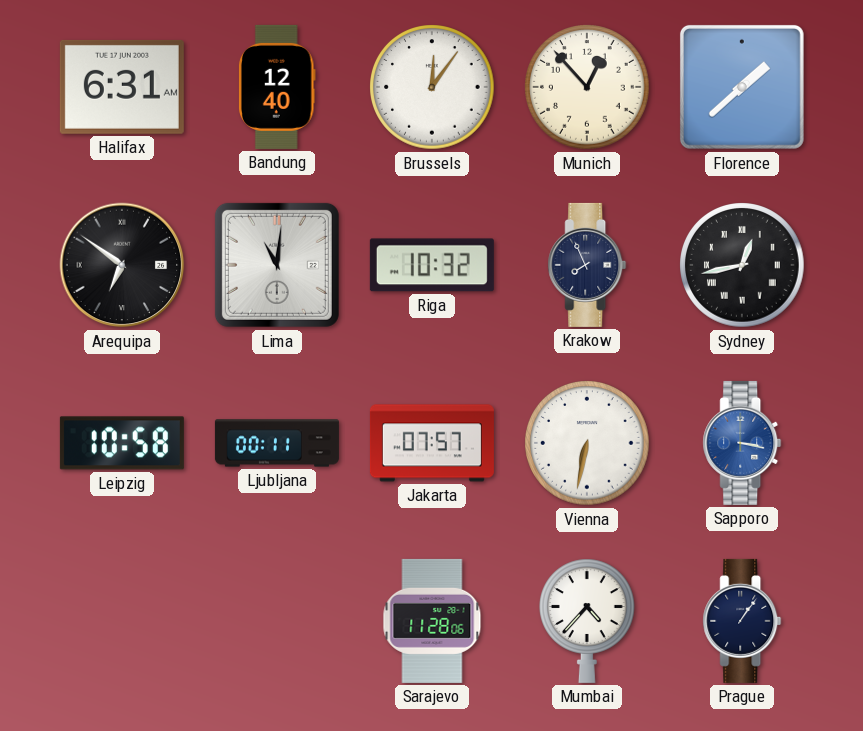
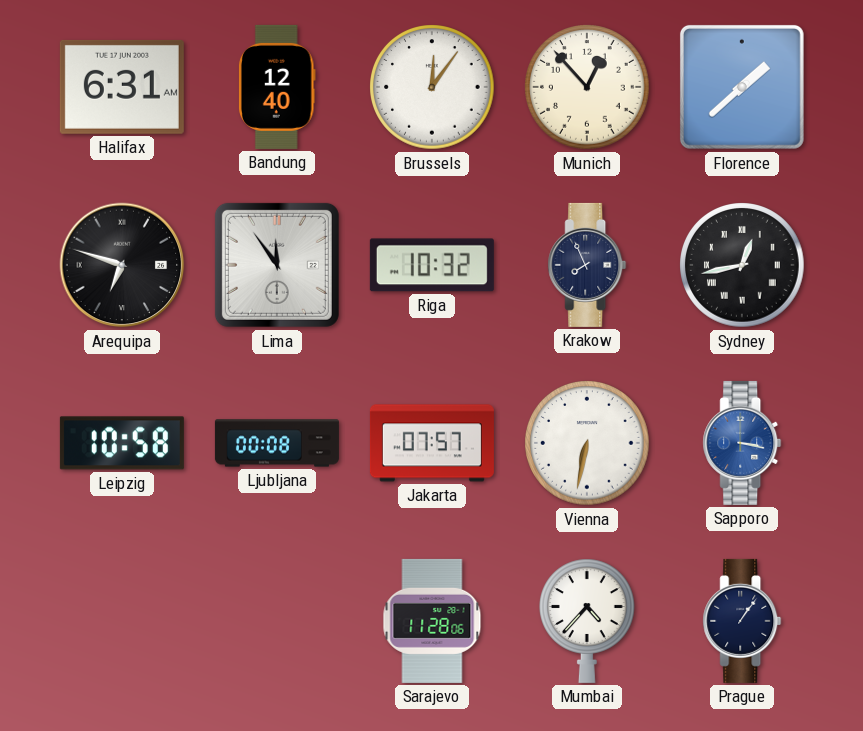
Arequipa: 6:51 -> 6:48
Lima: 11:01 -> 11:54
Ljubljana: 00:11 -> 00:08
